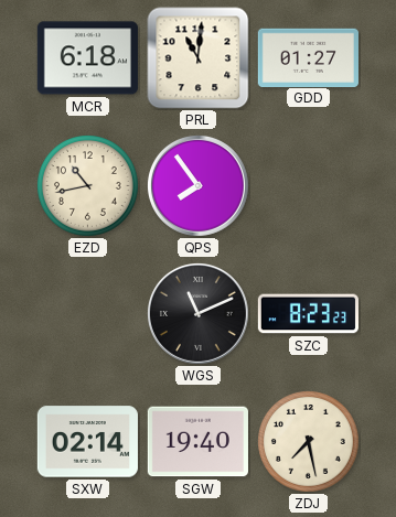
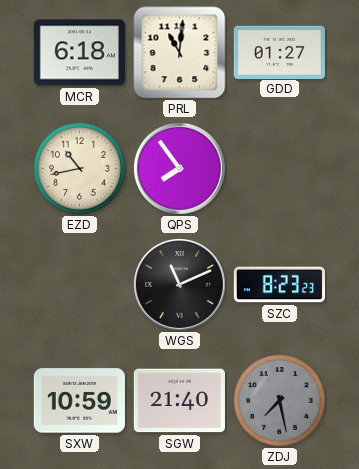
SXW: 02:14 -> 10:59
SGW: 19:40 -> 21:40
ZDJ dial: cream -> grey
